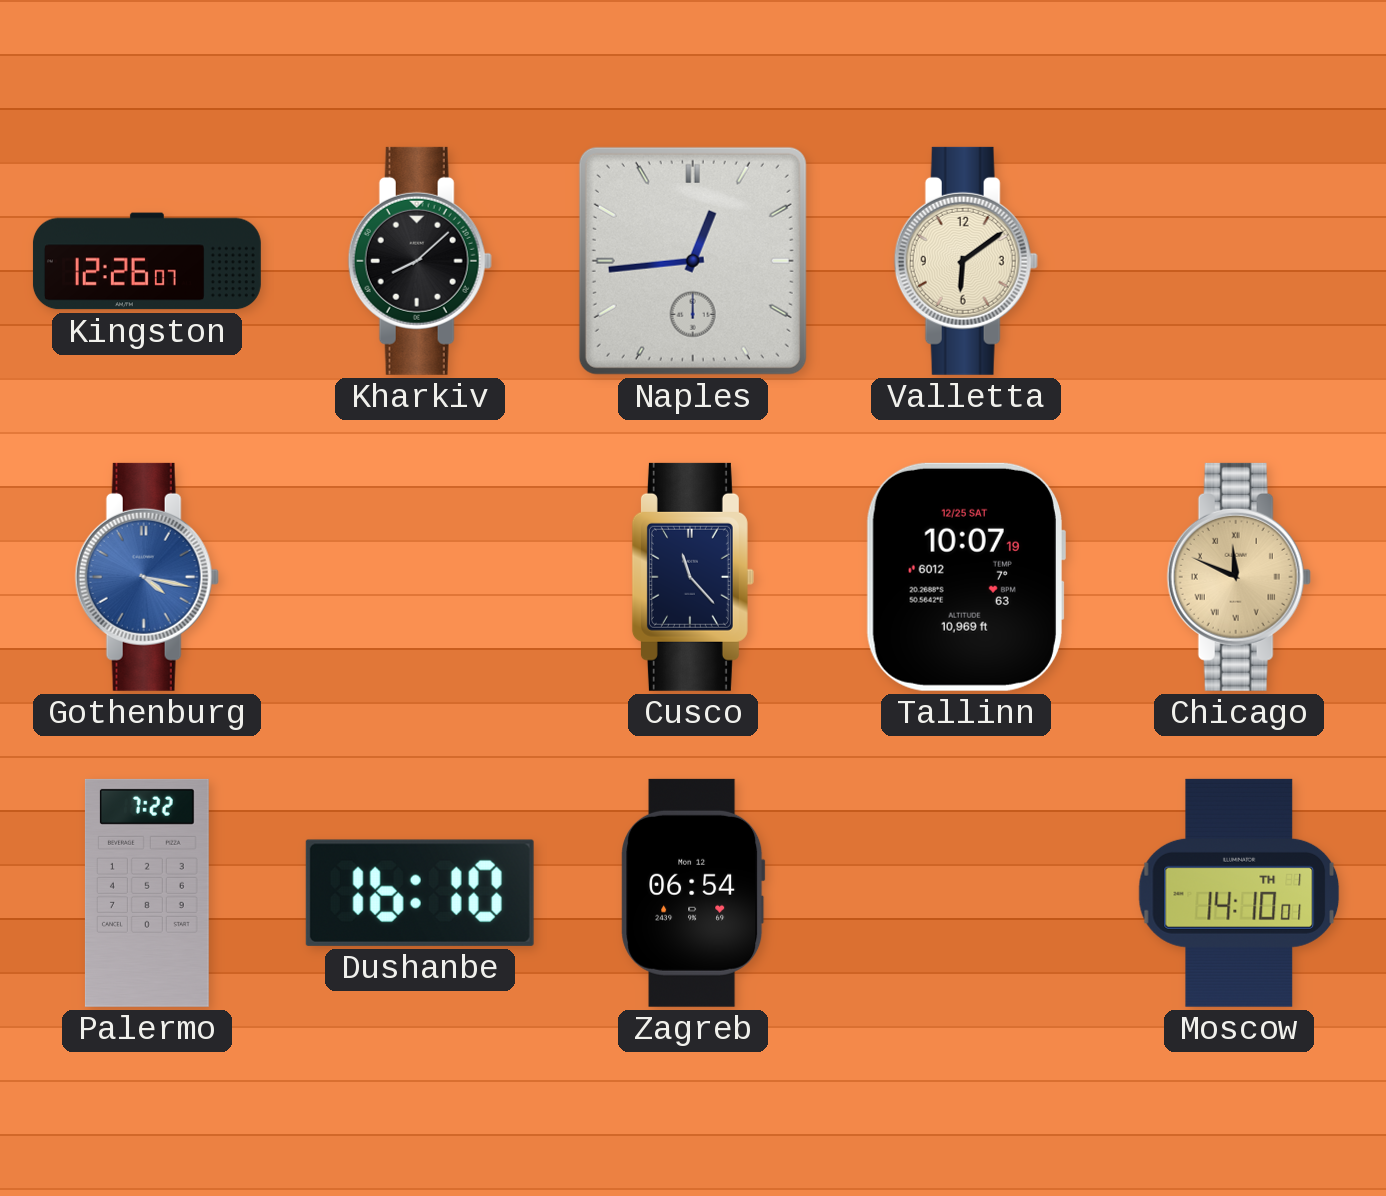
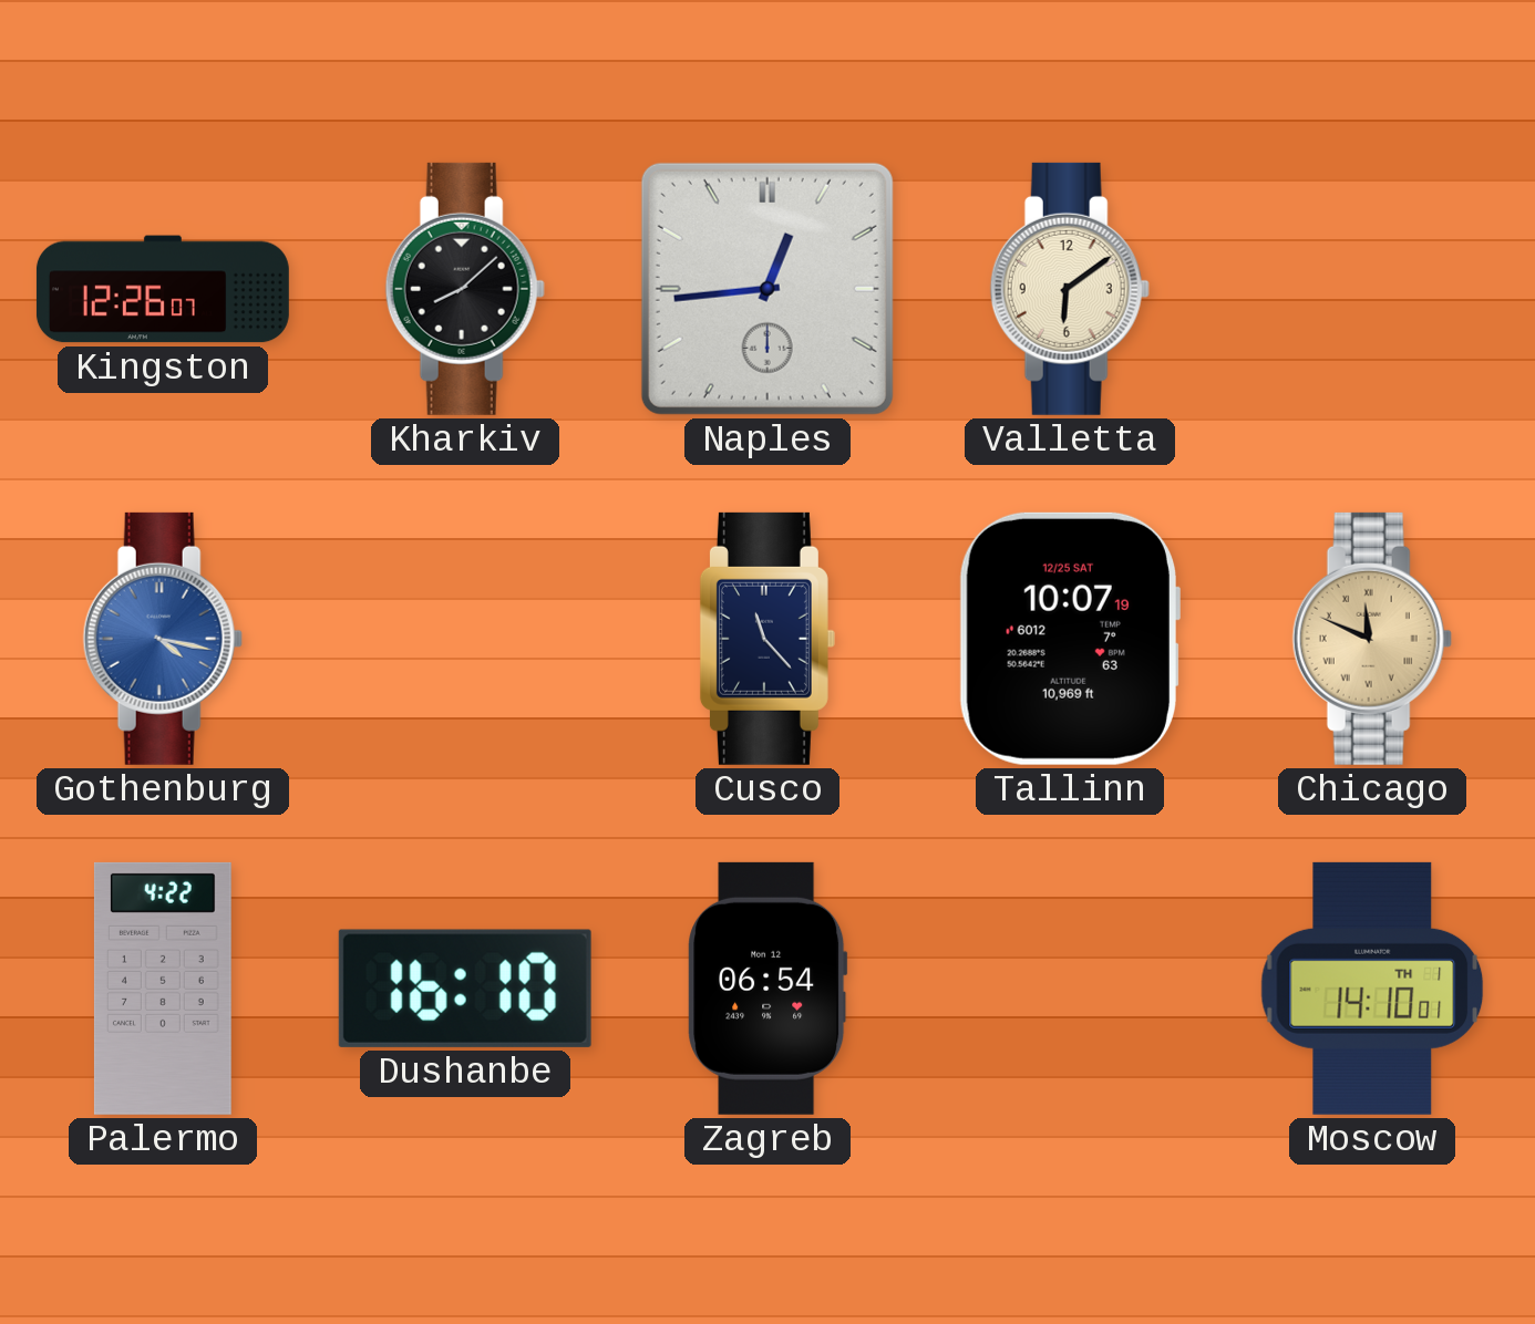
Palermo: 7:22 -> 4:22
